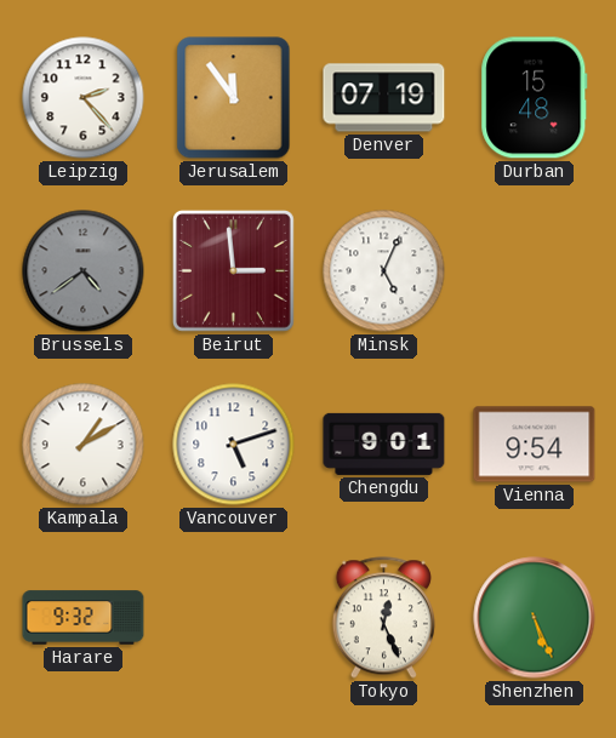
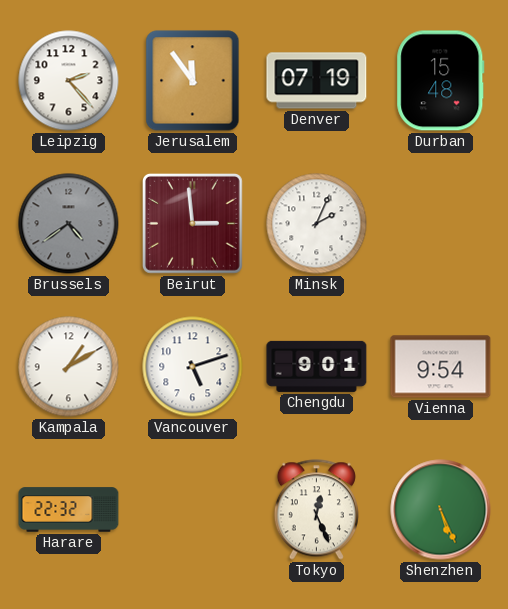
Minsk: 5:04 -> 2:04
Harare: 9:32 -> 22:32
